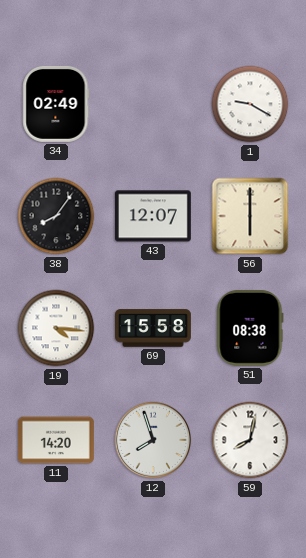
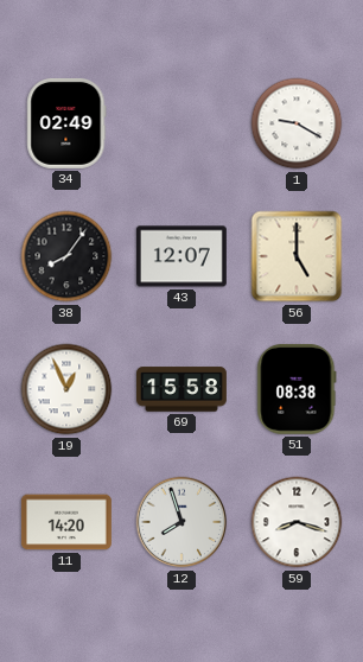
56: 6:00 -> 5:00
19: 4:16 -> 12:56
59: 8:02 -> 8:18
